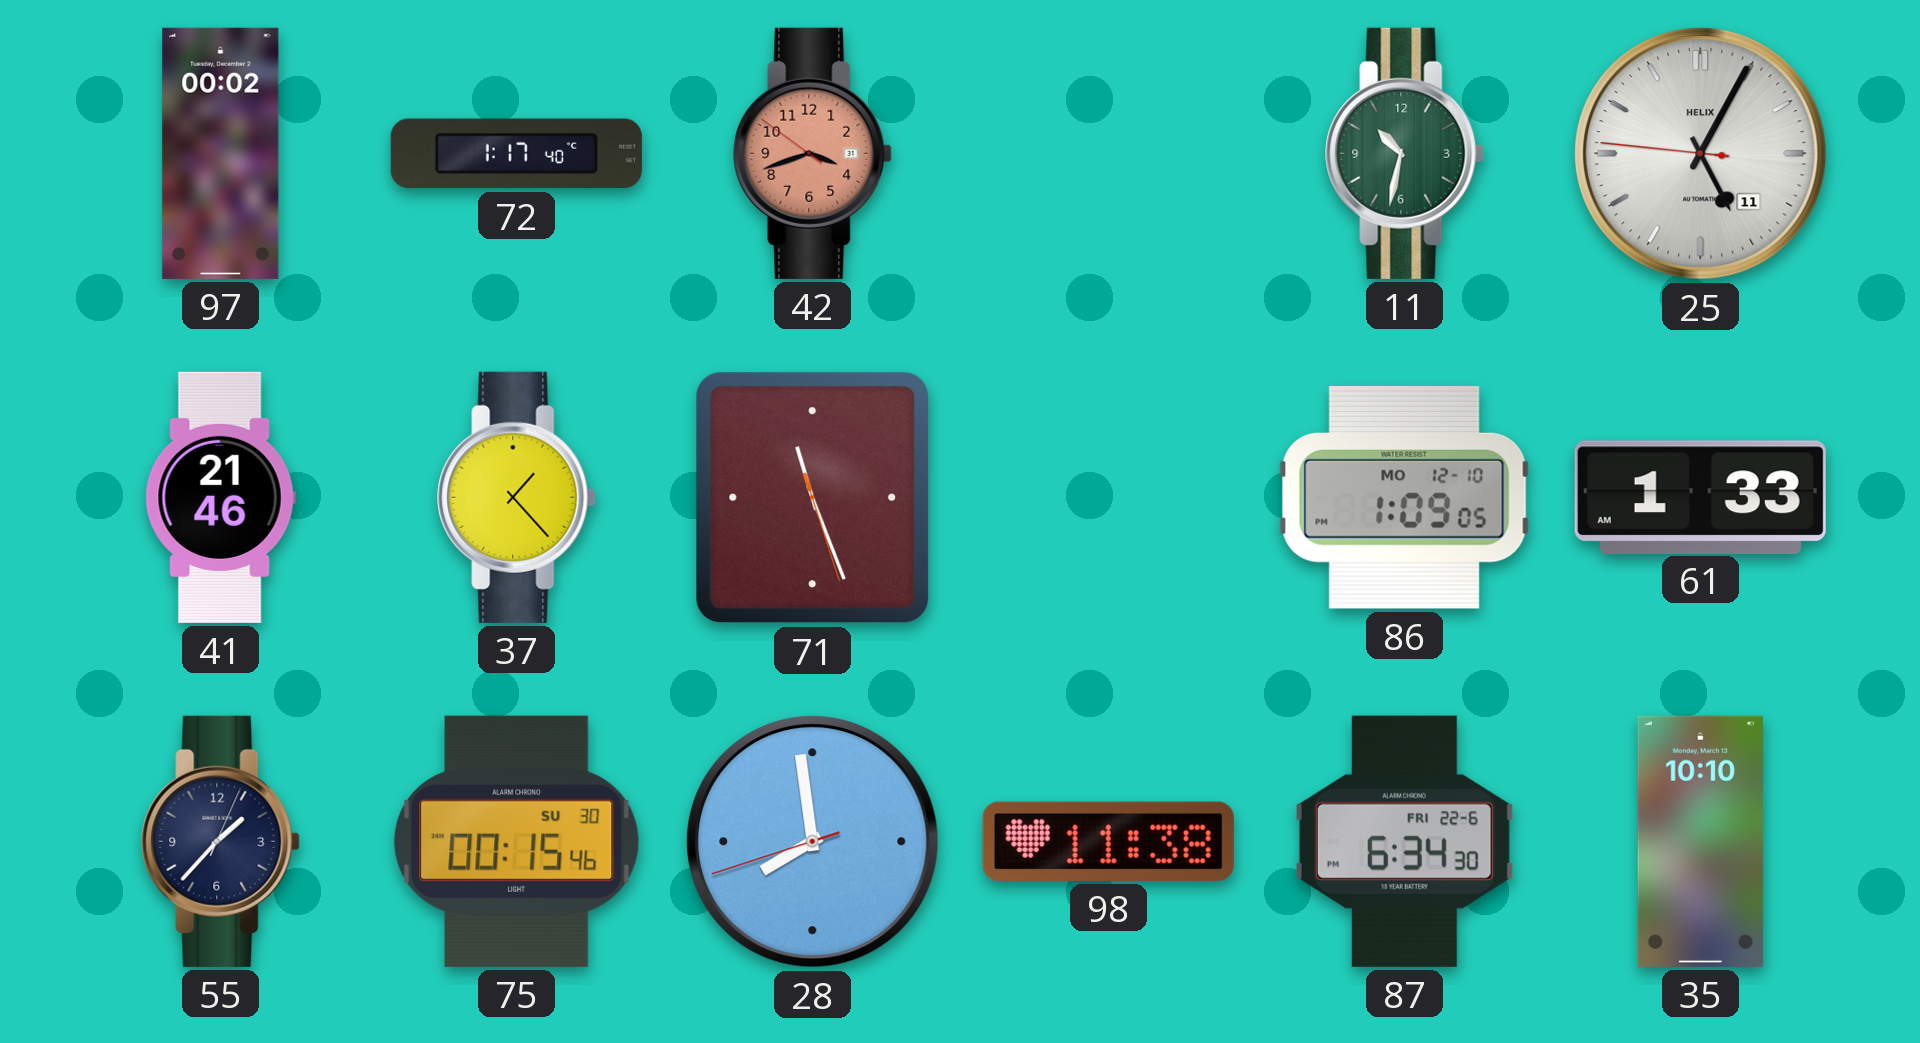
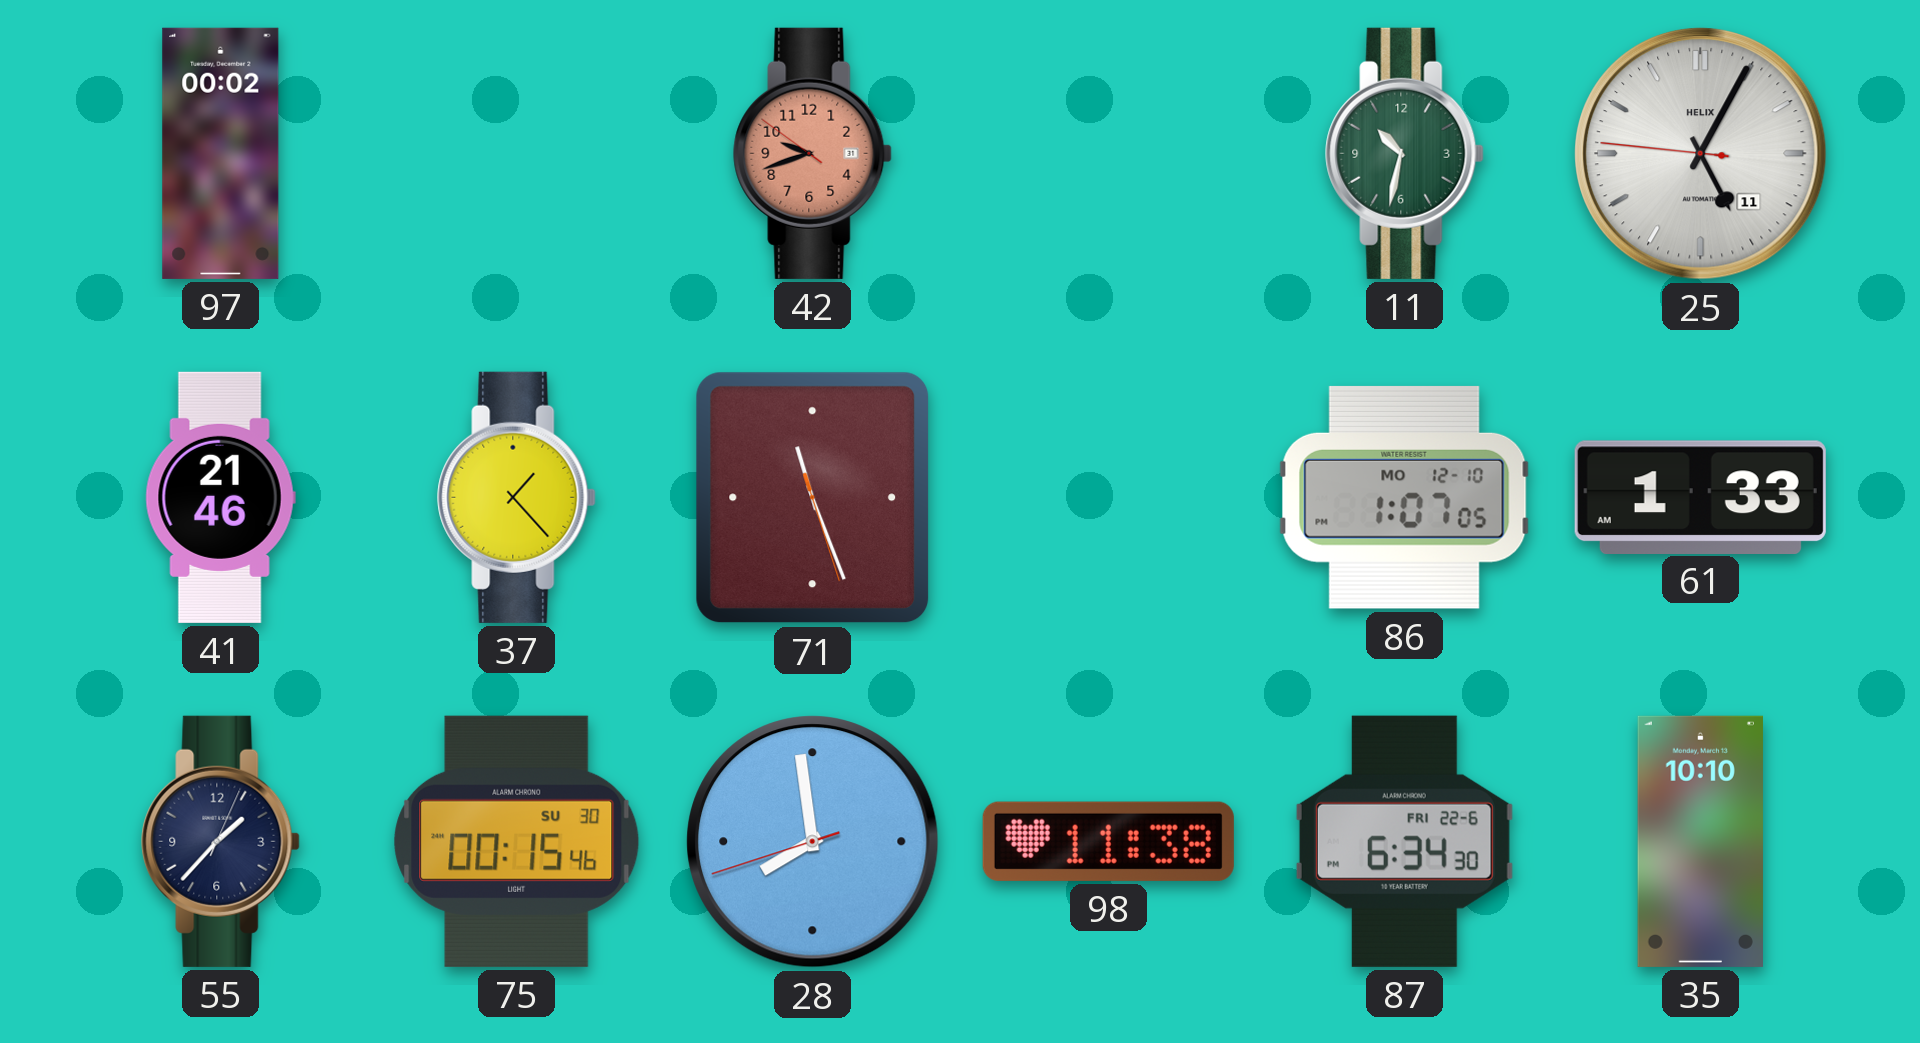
72: 1:17 -> none
42: 3:41 -> 9:41
86: 1:09 -> 1:07
